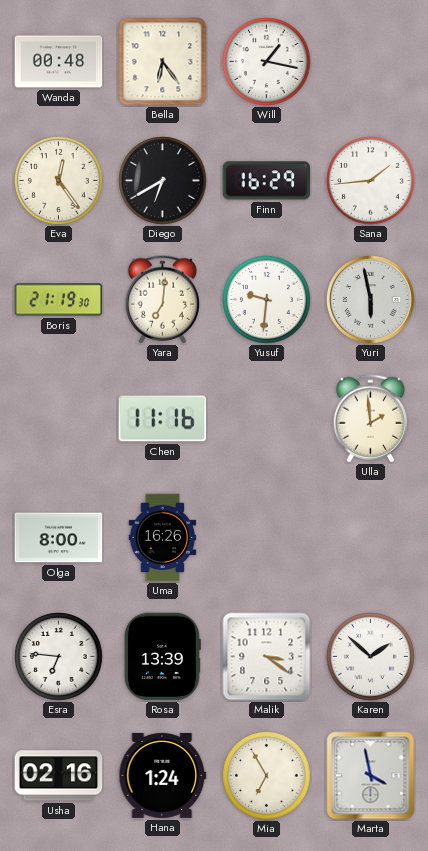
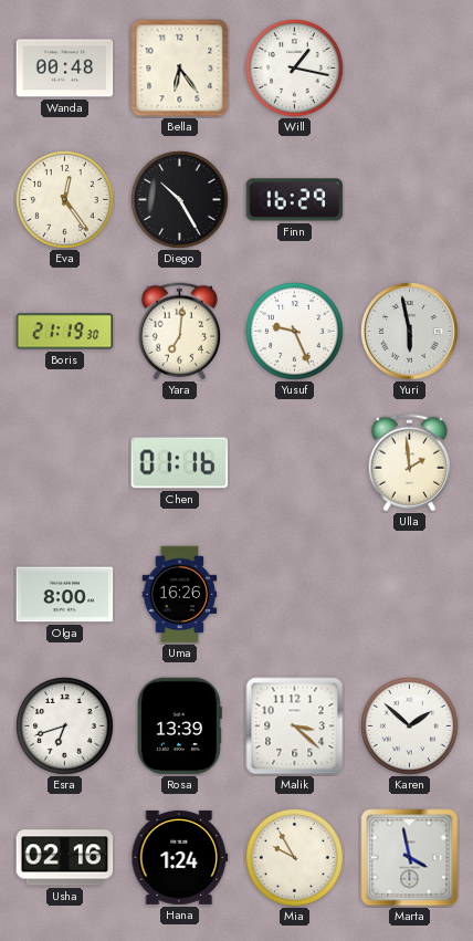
Diego: 6:40 -> 10:25
Sana: 1:44 -> none
Yusuf: 9:31 -> 9:26
Chen: 11:16 -> 01:16
Esra: 6:46 -> 6:42
Malik: 3:21 -> 3:22
Mia: 6:55 -> 9:55
